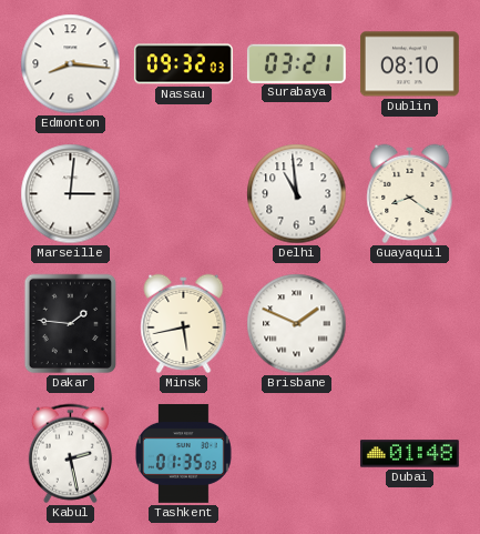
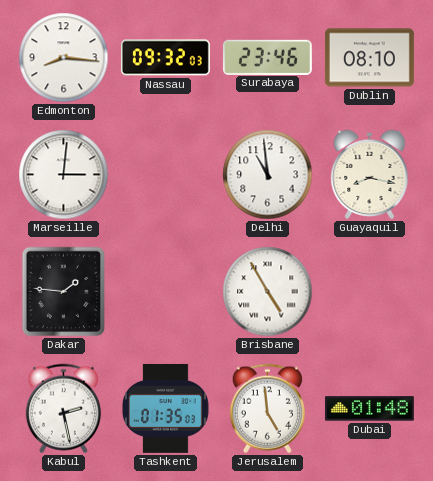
Surabaya: 03:21 -> 23:46
Guayaquil: 8:21 -> 8:17
Minsk: 5:43 -> none
Brisbane: 1:49 -> 4:55
Jerusalem: none -> 4:59
